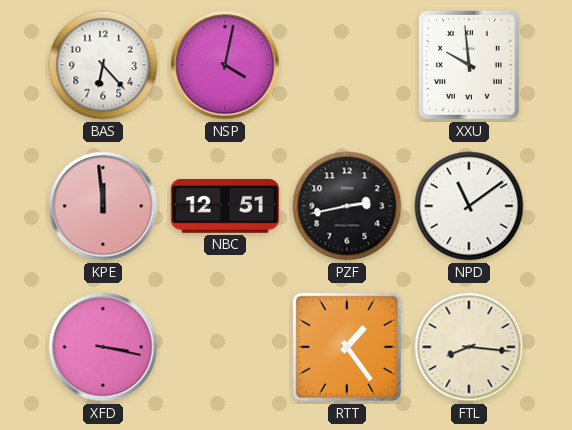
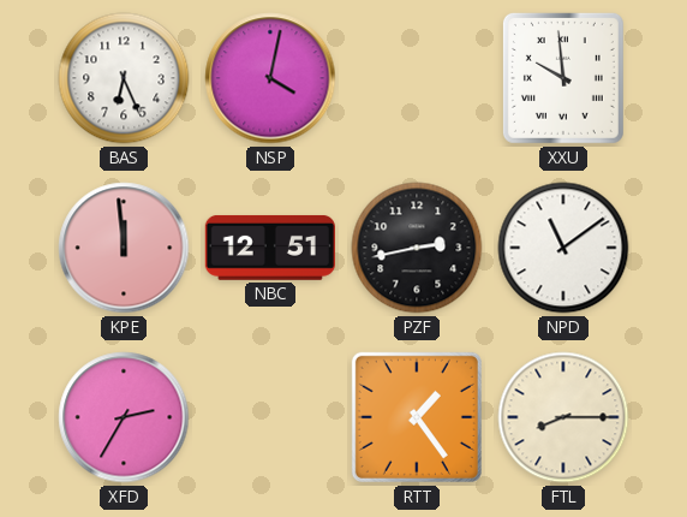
BAS: 6:23 -> 6:26
XFD: 3:17 -> 2:35
FTL: 8:16 -> 8:15
